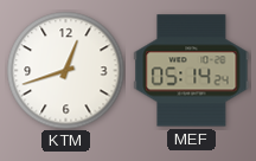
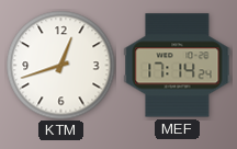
MEF: 05:14 -> 17:14
